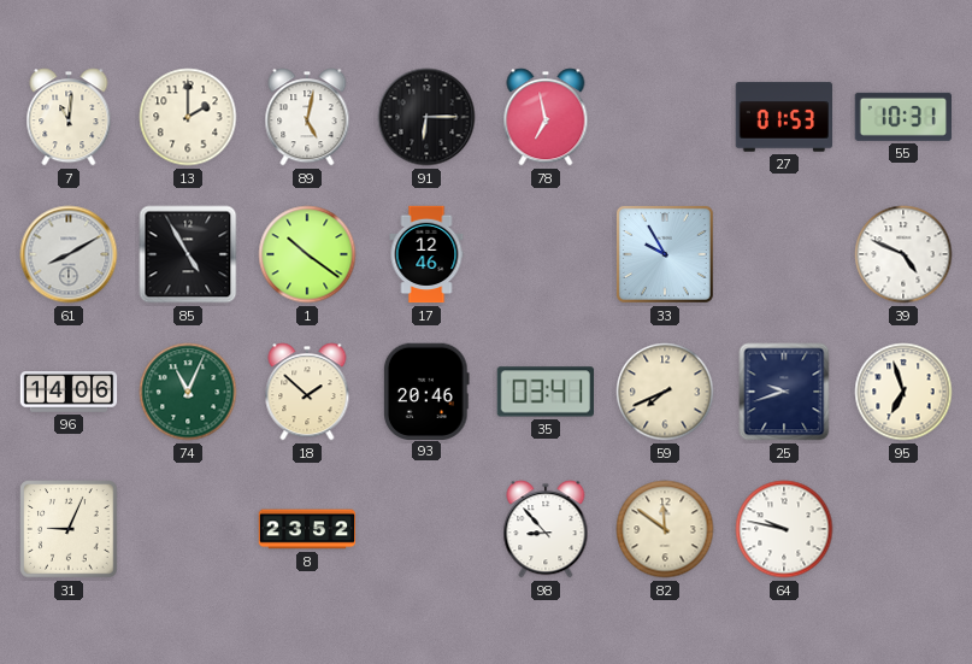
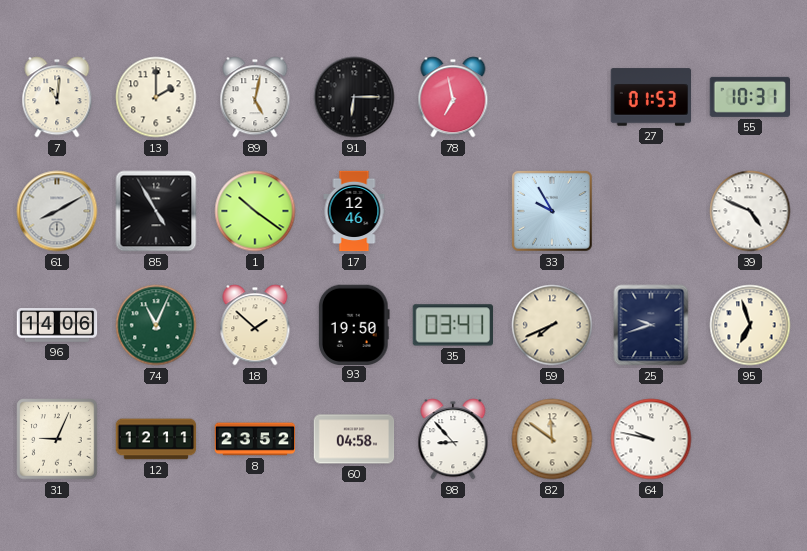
93: 20:46 -> 19:50
12: none -> 12:11
60: none -> 04:58
